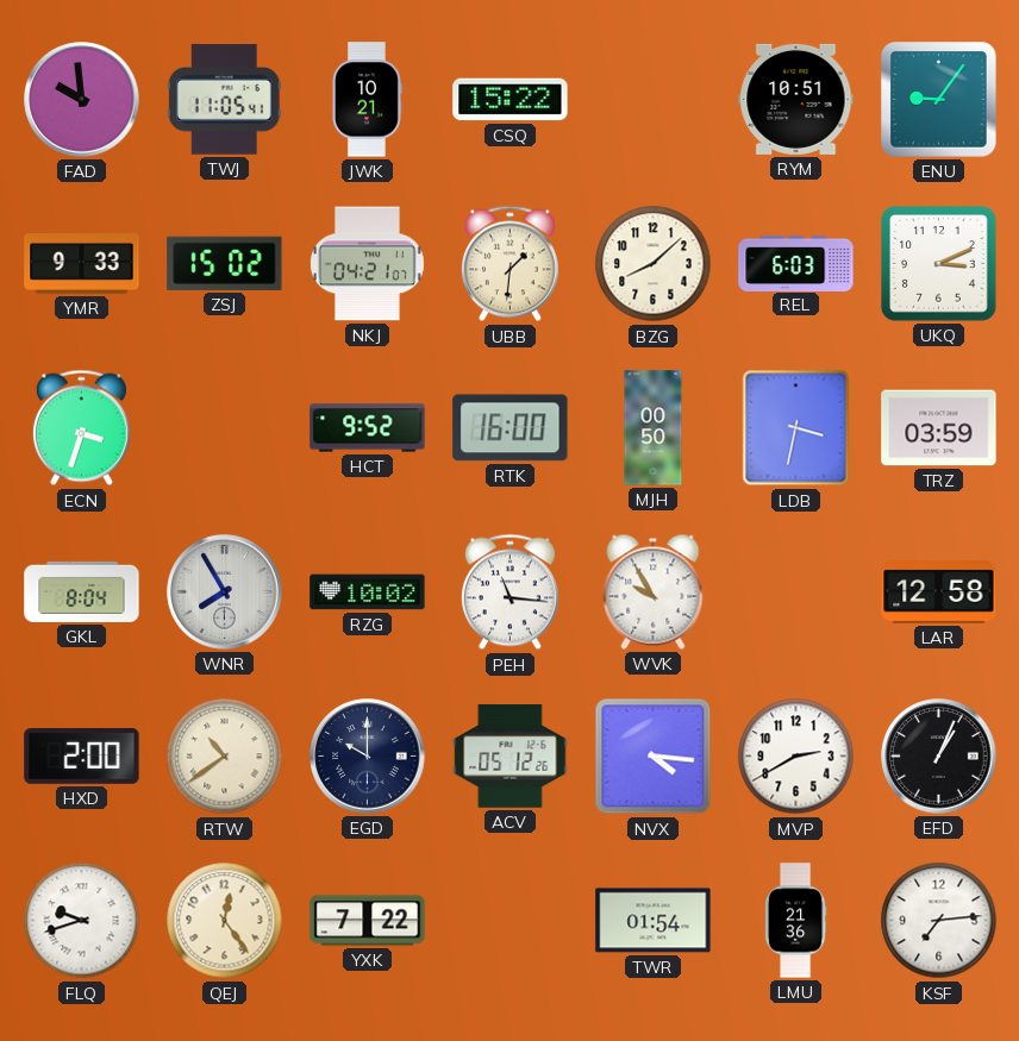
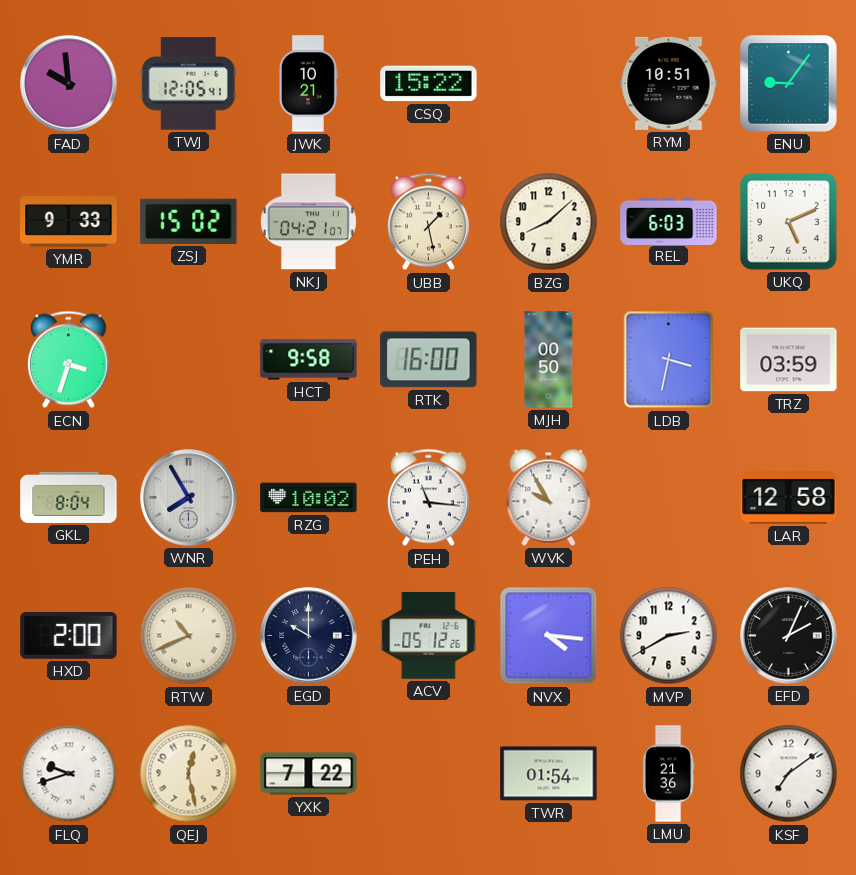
TWJ: 11:05 -> 12:05
UBB: 1:31 -> 1:28
UKQ: 3:11 -> 5:11
HCT: 9:52 -> 9:58
RTW: 10:39 -> 10:41
EFD: 1:04 -> 2:04
QEJ: 12:24 -> 12:28
KSF: 7:14 -> 7:09
